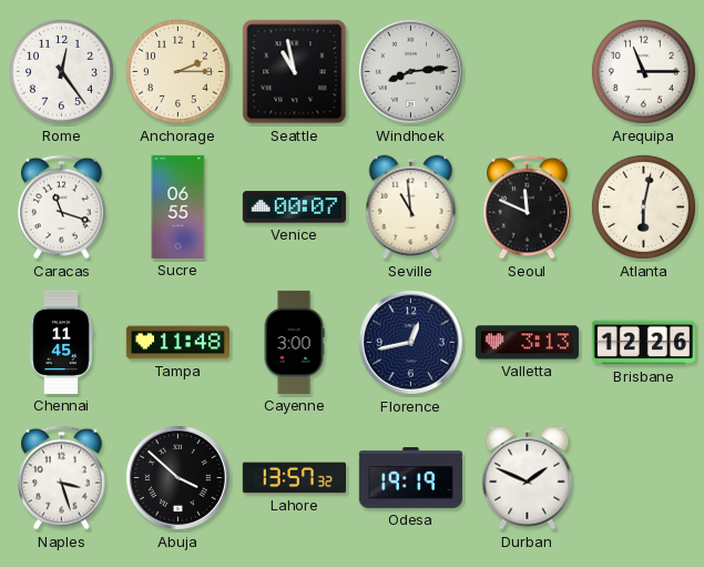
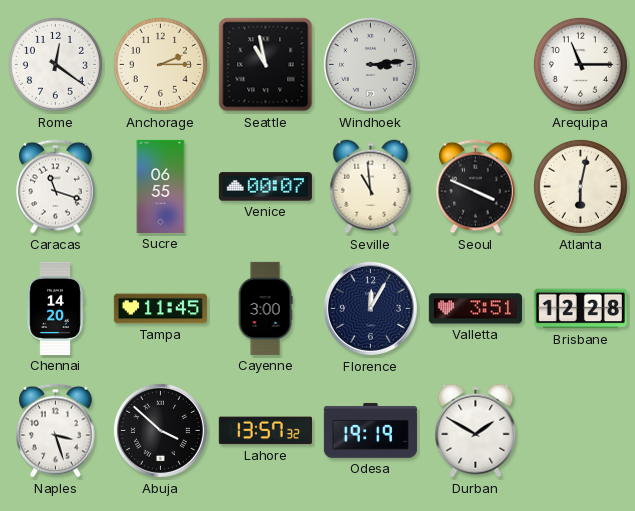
Rome: 12:24 -> 12:21
Windhoek: 8:14 -> 3:14
Seoul: 11:49 -> 3:49
Chennai: 11:45 -> 14:20
Tampa: 11:48 -> 11:45
Florence: 12:43 -> 12:05
Valletta: 3:13 -> 3:51
Brisbane: 12:26 -> 12:28
Durban: 1:49 -> 1:50
